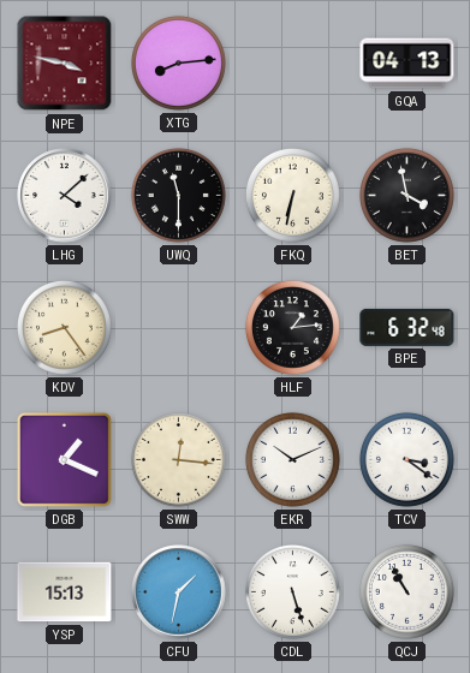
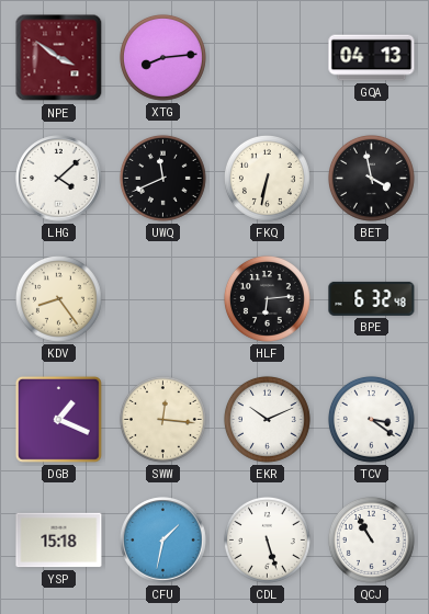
NPE: 3:47 -> 3:51
UWQ: 11:30 -> 11:41
HLF: 1:14 -> 6:14
YSP: 15:13 -> 15:18
